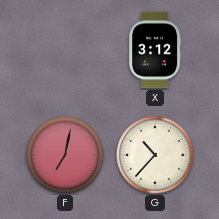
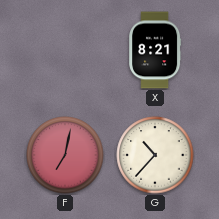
X: 3:12 -> 8:21
